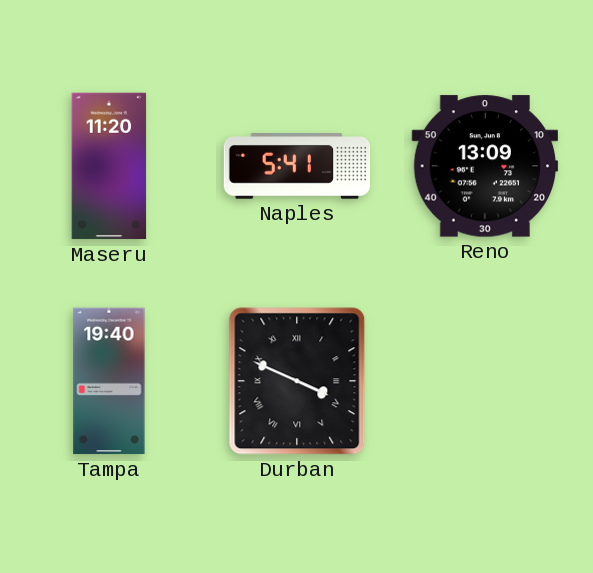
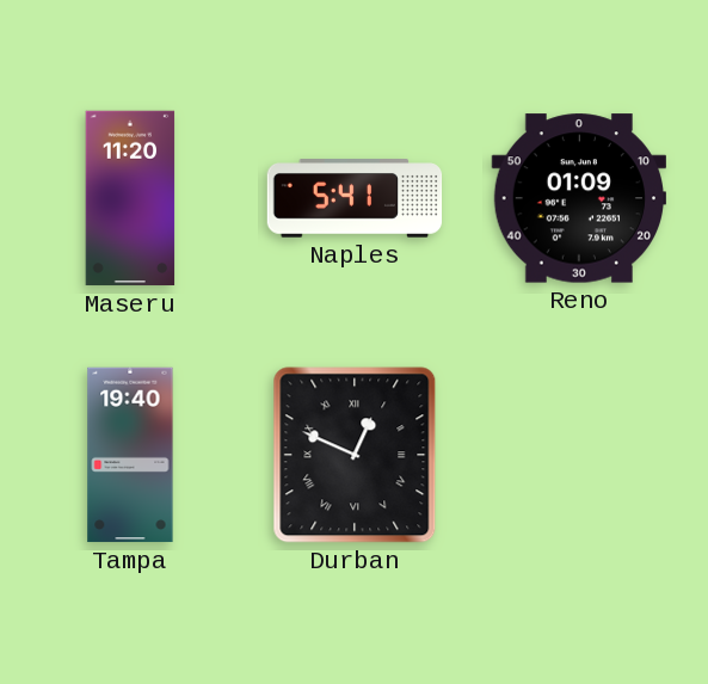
Reno: 13:09 -> 01:09
Durban: 3:49 -> 12:49
